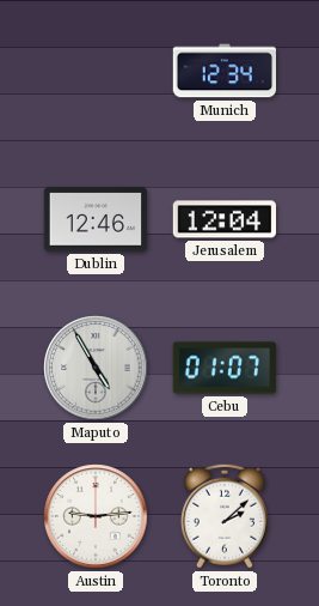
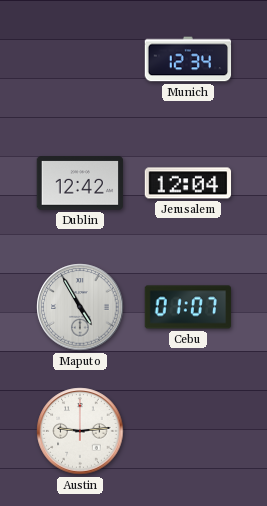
Dublin: 12:46 -> 12:42
Toronto: 2:08 -> none
